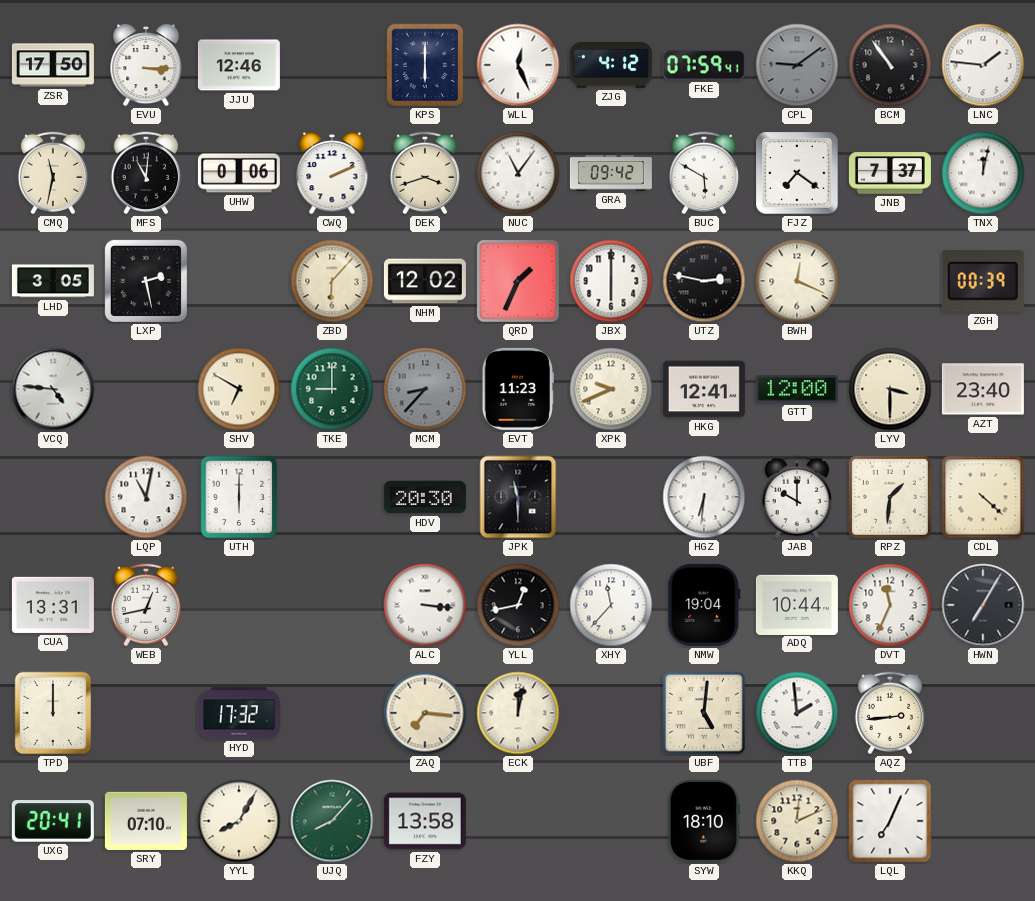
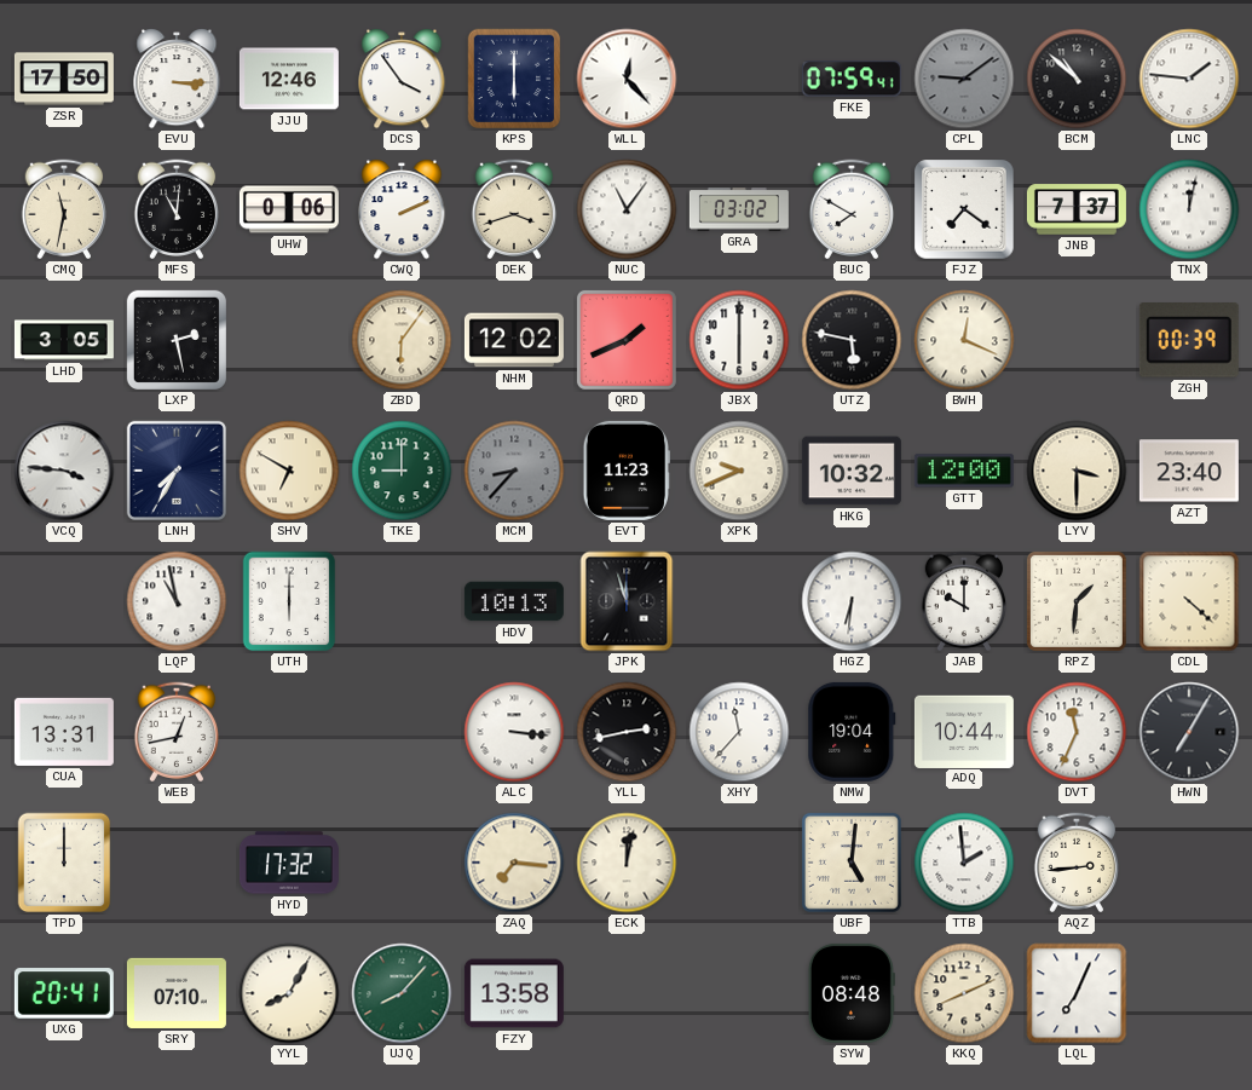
DCS: none -> 3:54
WLL: 12:26 -> 12:23
ZJG: 4:12 -> none
BCM: 10:54 -> 10:52
GRA: 09:42 -> 03:02
BUC: 5:50 -> 7:50
ZBD: 6:07 -> 6:06
QRD: 1:34 -> 1:41
UTZ: 2:47 -> 5:47
VCQ: 4:46 -> 3:46
LNH: none -> 7:35
HKG: 12:41 -> 10:32
LQP: 11:02 -> 10:58
HDV: 20:30 -> 10:13
JPK: 11:30 -> 11:57
YLL: 12:43 -> 2:43
SYW: 18:10 -> 08:48
KKQ: 12:11 -> 8:11
